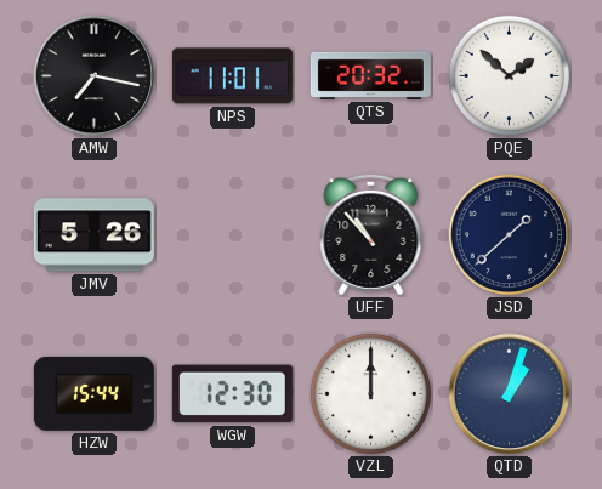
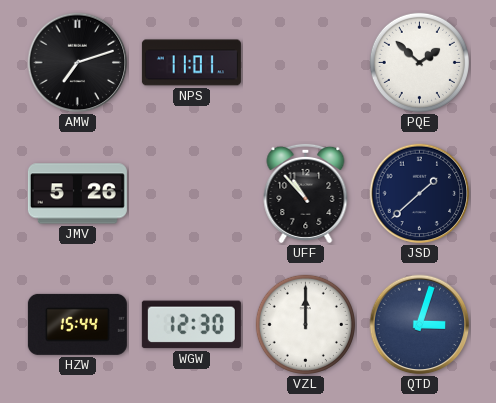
AMW: 7:17 -> 7:12
QTS: 20:32 -> none
QTD: 1:03 -> 3:03
